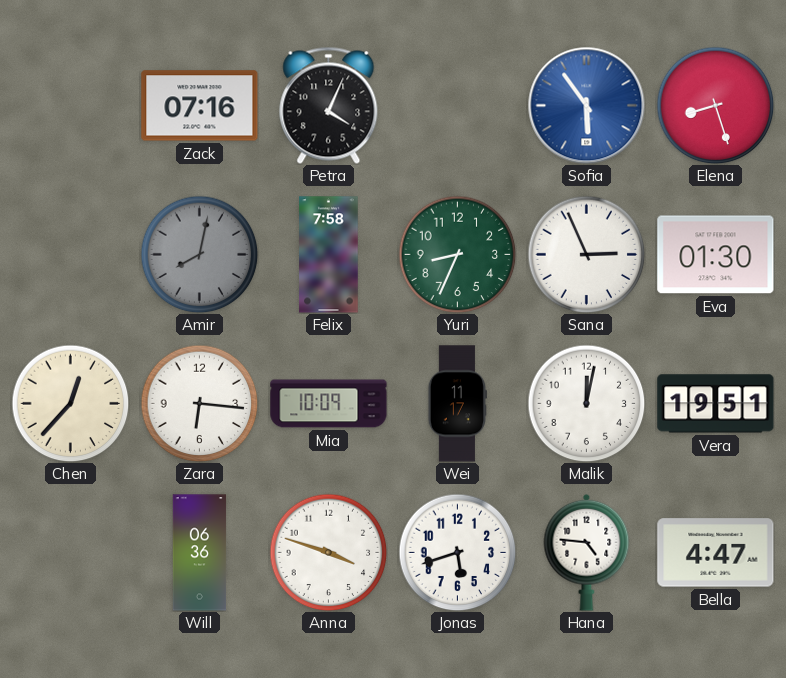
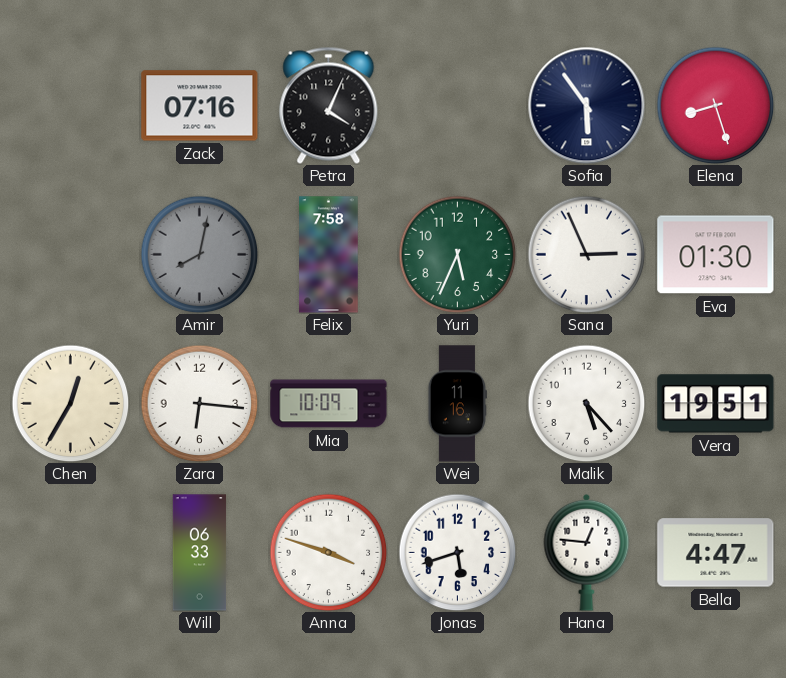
Sofia dial: blue -> navy
Yuri: 8:34 -> 5:34
Chen: 12:37 -> 12:35
Wei: 11:17 -> 11:16
Malik: 12:02 -> 5:23
Will: 06:36 -> 06:33
Hana: 4:46 -> 12:46
